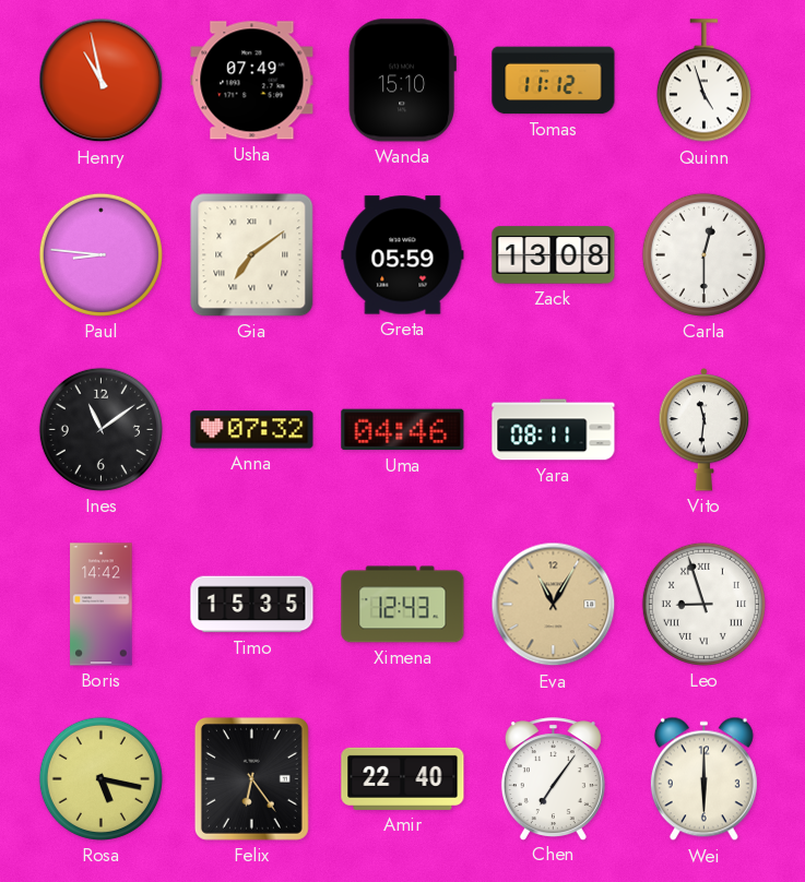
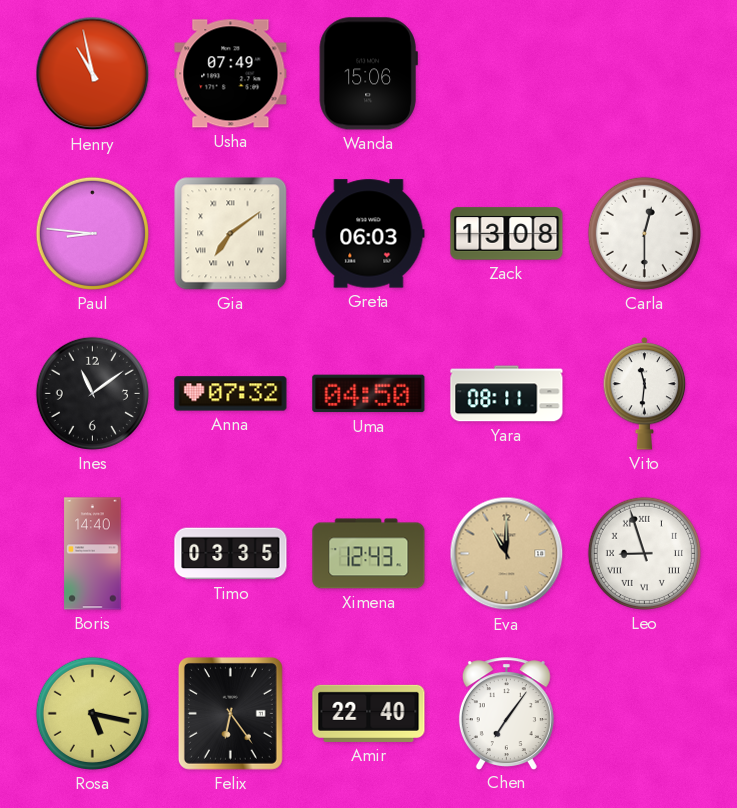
Wanda: 15:10 -> 15:06
Tomas: 11:12 -> none
Quinn: 4:57 -> none
Greta: 05:59 -> 06:03
Uma: 04:46 -> 04:50
Boris: 14:42 -> 14:40
Timo: 15:35 -> 03:35
Eva: 11:05 -> 11:00
Wei: 6:00 -> none
